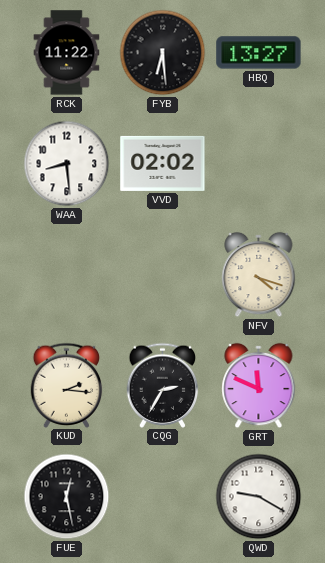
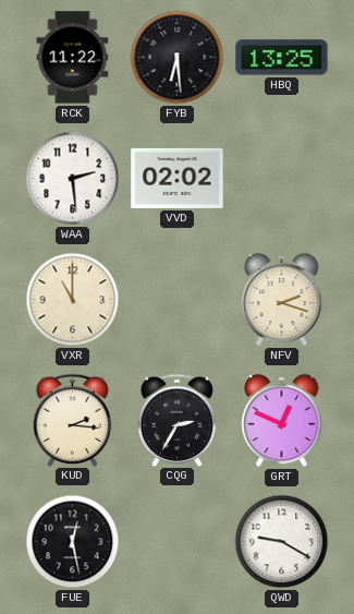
HBQ: 13:27 -> 13:25
WAA: 8:29 -> 2:29
VXR: none -> 11:00
NFV: 4:18 -> 2:18
GRT: 11:49 -> 12:49
